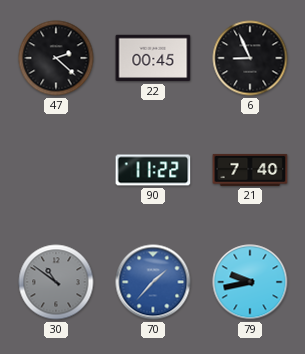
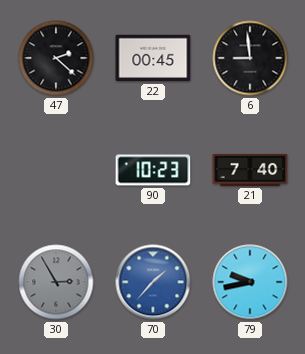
6: 8:56 -> 8:59
90: 11:22 -> 10:23
30: 10:51 -> 2:55
